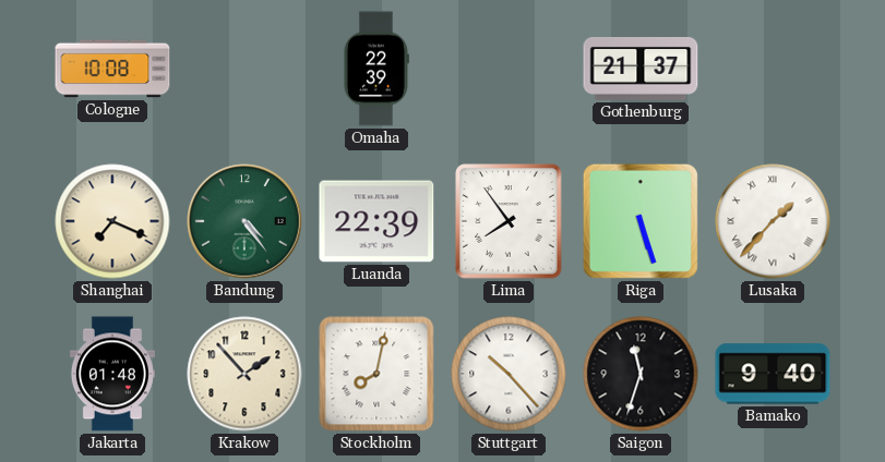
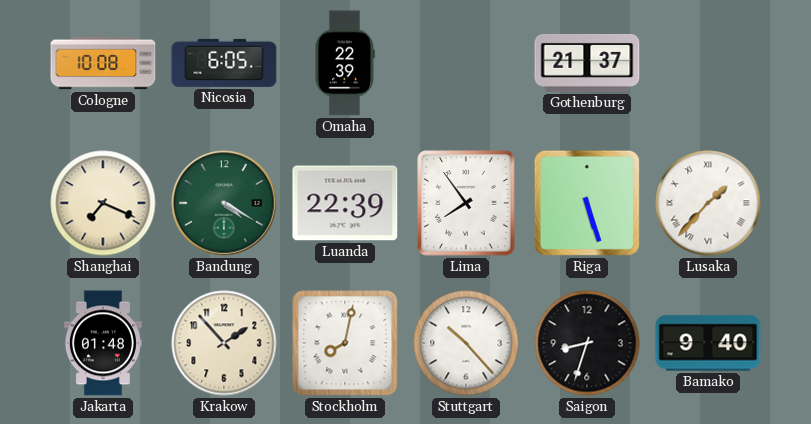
Nicosia: none -> 6:05
Bandung: 4:24 -> 4:20
Saigon: 11:33 -> 8:33
